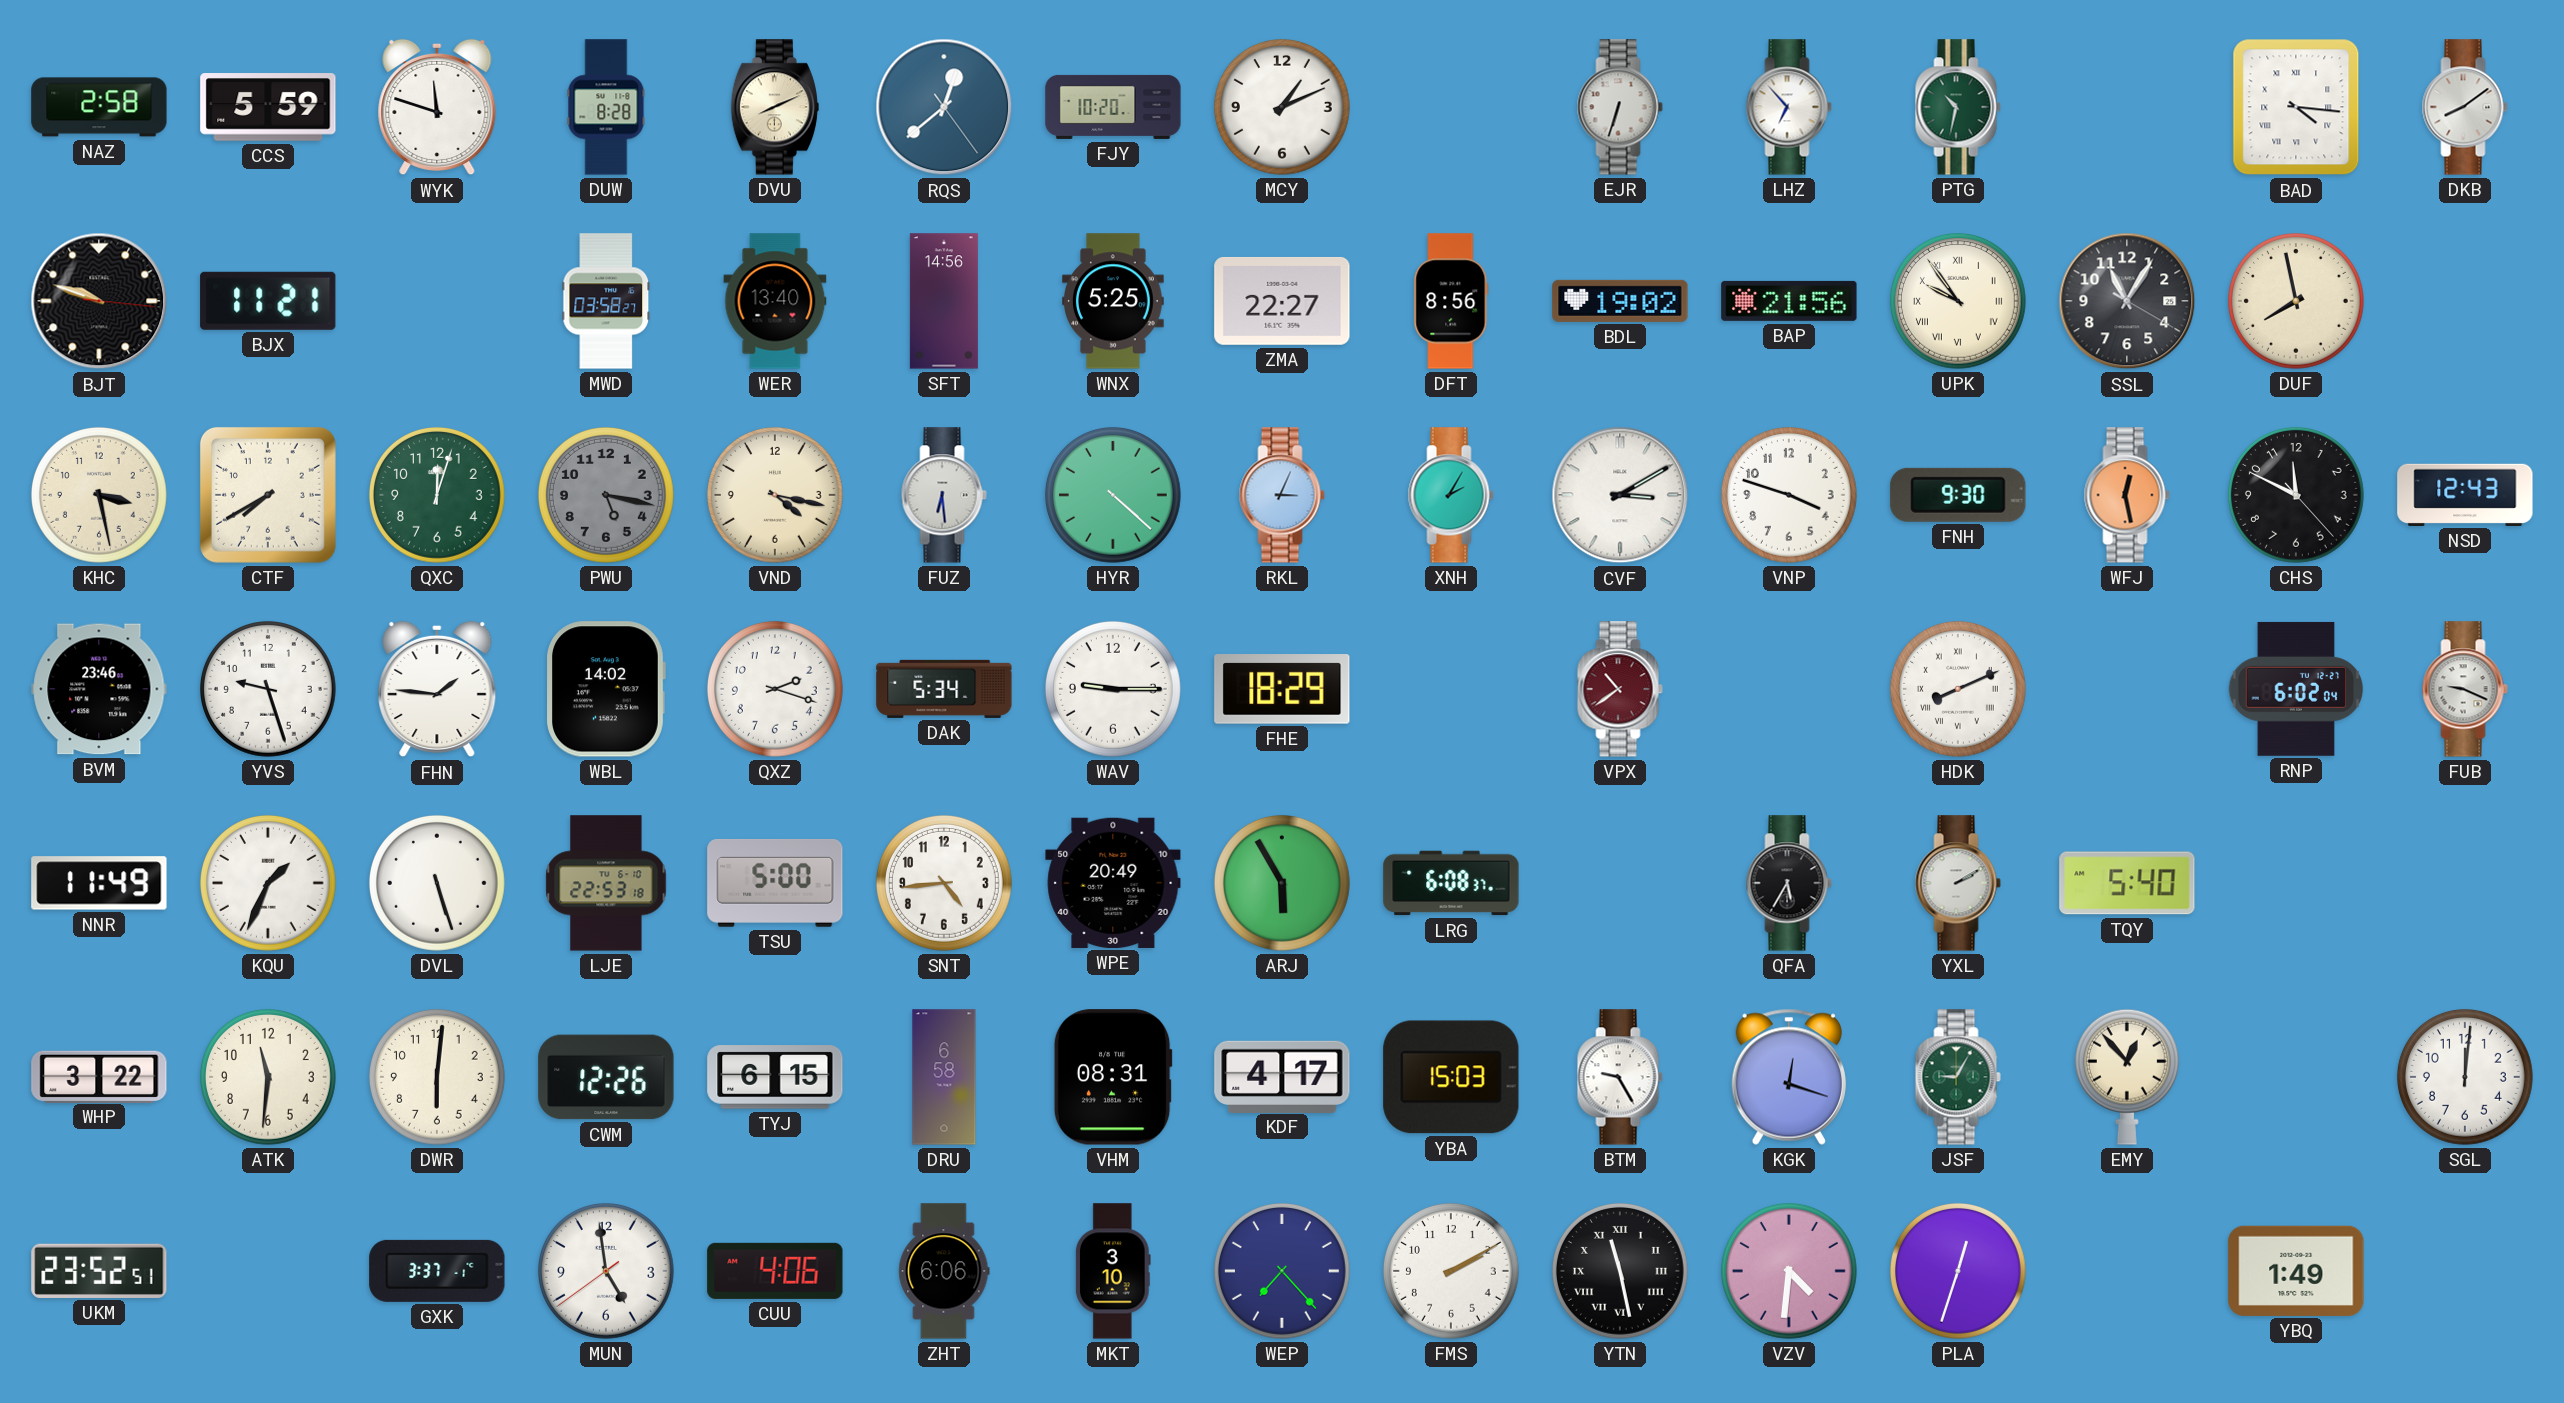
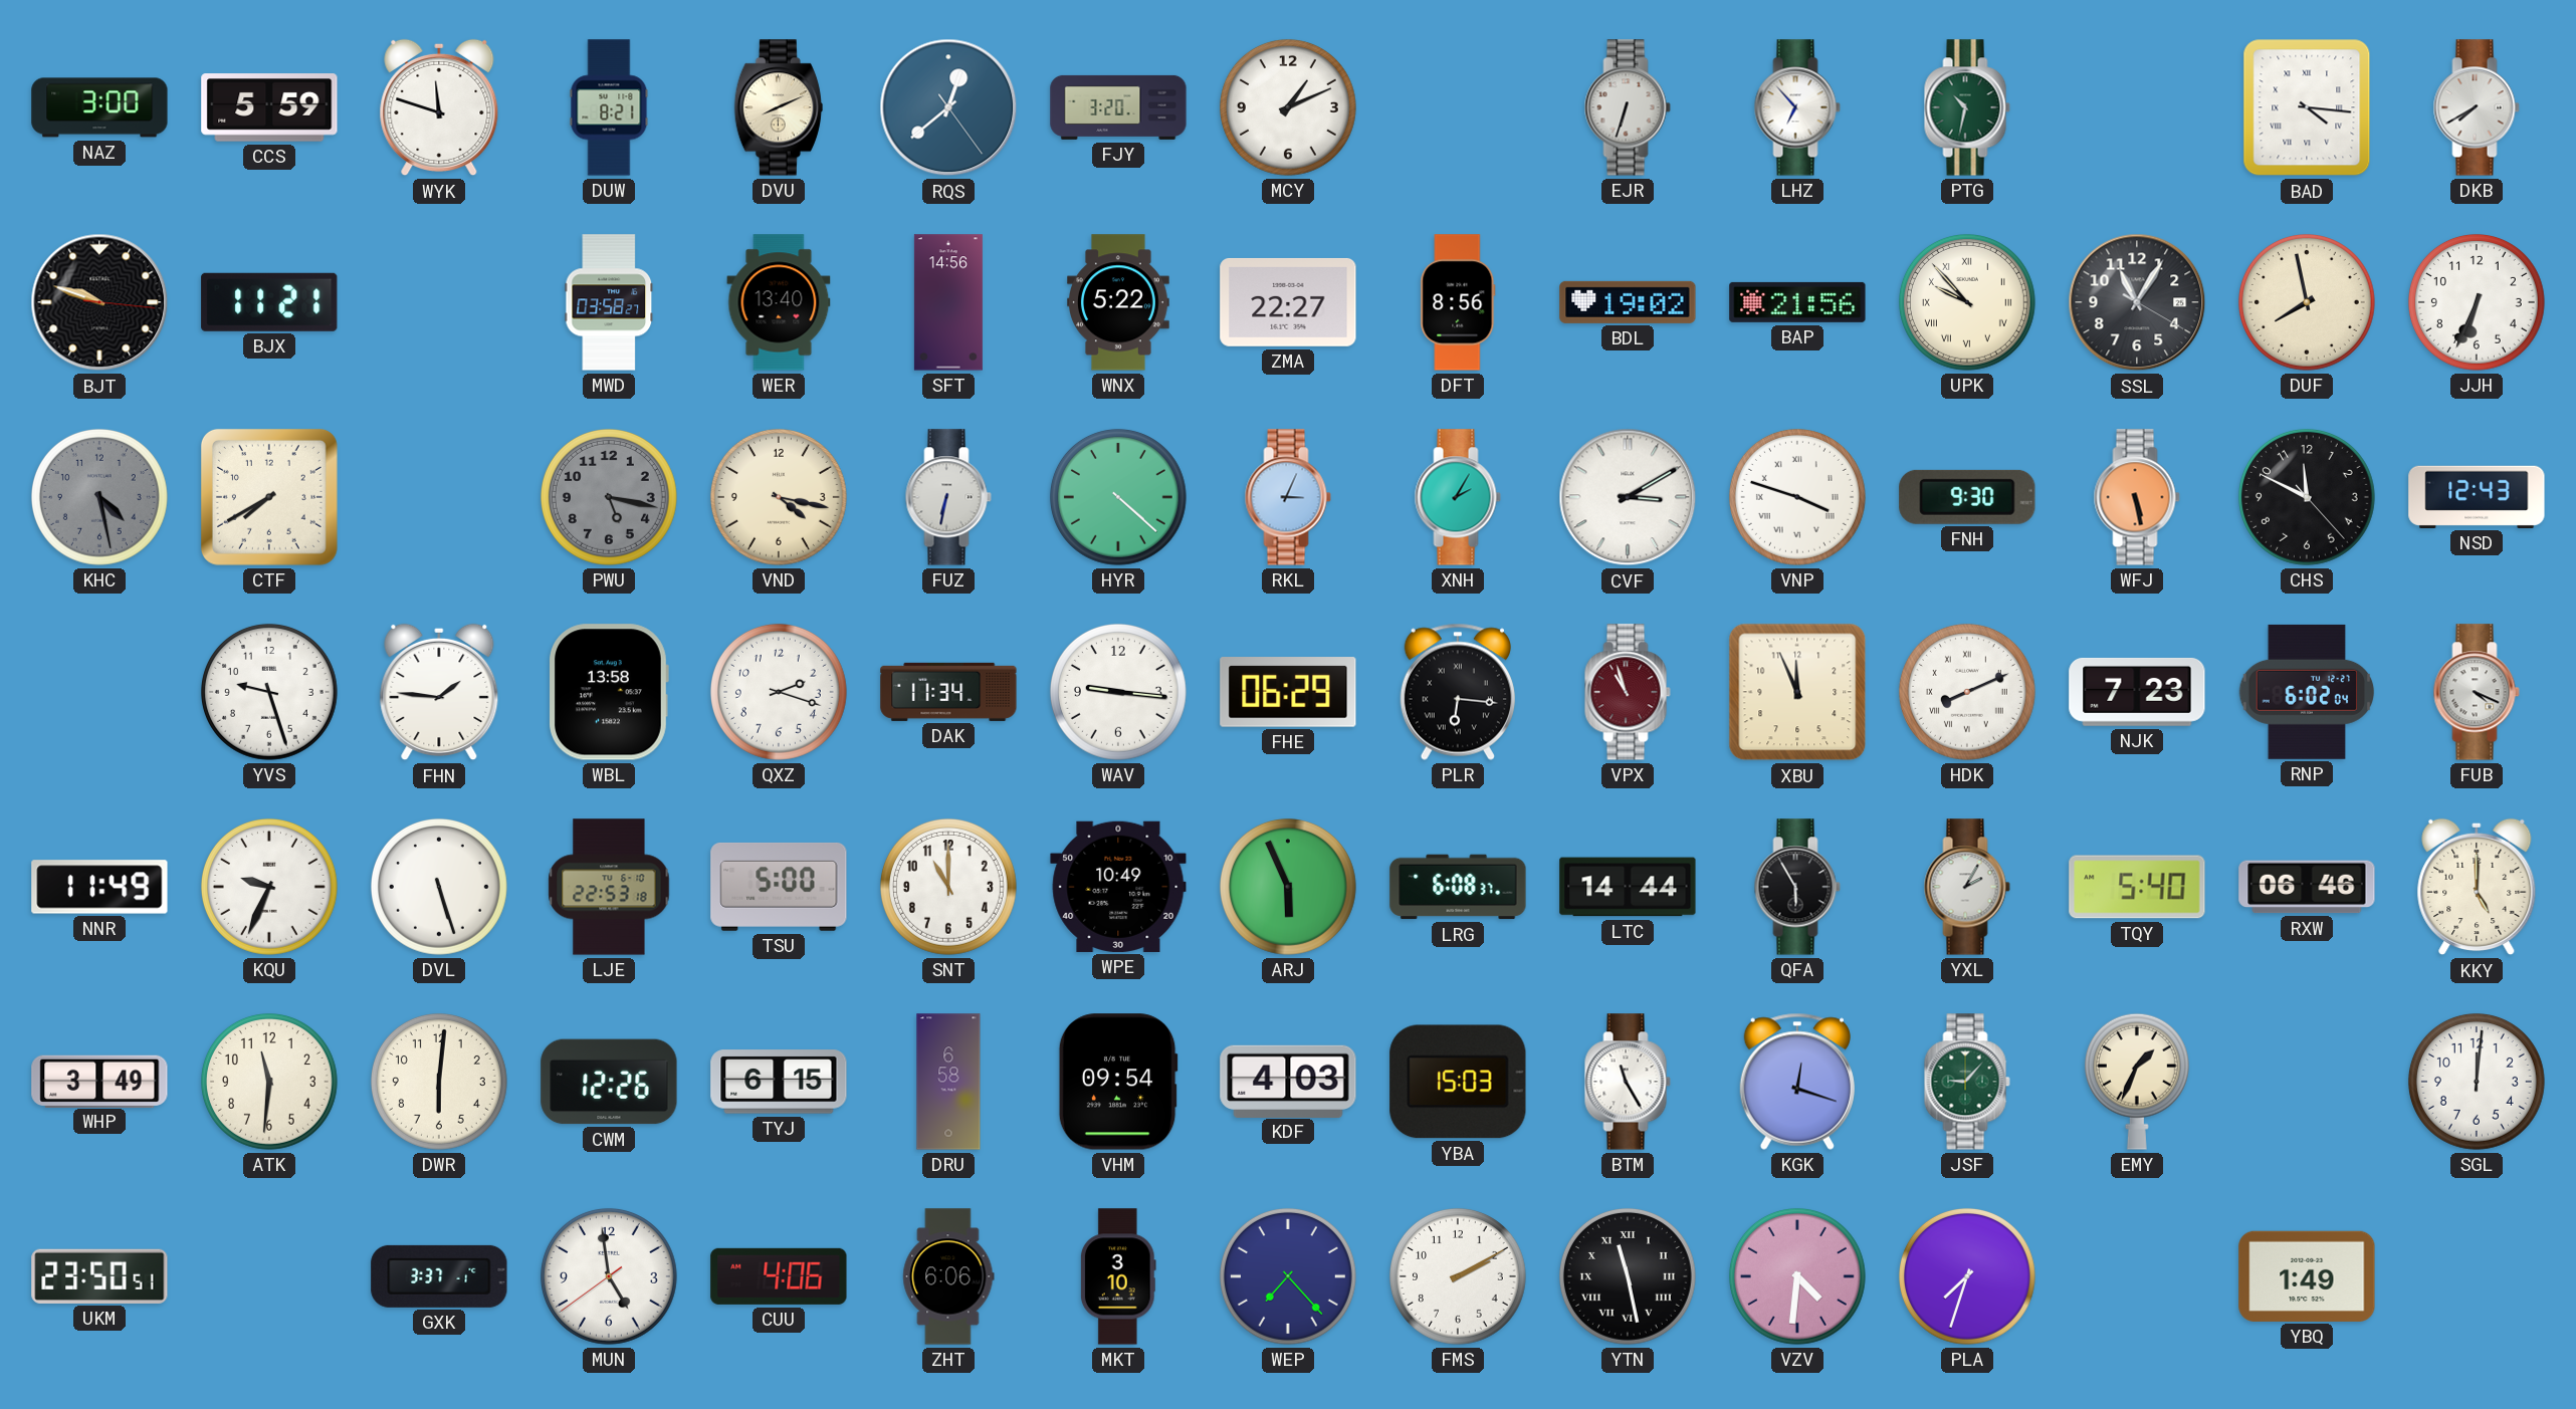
NAZ: 2:58 -> 3:00
DUW: 8:28 -> 8:21
FJY: 10:20 -> 3:20
DKB: 8:09 -> 7:40
WNX: 5:25 -> 5:22
UPK: 9:54 -> 9:53
JJH: none -> 6:34
KHC: 3:28 -> 4:28
KHC dial: cream -> grey
QXC: 12:03 -> none
FUZ: 6:29 -> 6:32
VNP numerals: Arabic -> Roman
WFJ: 12:28 -> 5:28
BVM: 23:46 -> none
WBL: 14:02 -> 13:58
DAK: 5:34 -> 11:34
WAV: 9:15 -> 9:16
FHE: 18:29 -> 06:29
PLR: none -> 6:16
VPX: 10:39 -> 10:57
XBU: none -> 11:56
NJK: none -> 7:23
FUB: 9:19 -> 4:19
KQU: 1:34 -> 9:34
SNT: 4:44 -> 11:00
WPE: 20:49 -> 10:49
ARJ: 5:55 -> 5:56
LTC: none -> 14:44
QFA: 5:35 -> 5:55
YXL: 2:10 -> 2:05
RXW: none -> 06:46
KKY: none -> 5:00
WHP: 3:22 -> 3:49
VHM: 08:31 -> 09:54
KDF: 4:17 -> 4:03
BTM: 9:25 -> 11:25
JSF: 9:05 -> 9:07
EMY: 12:53 -> 1:34
UKM: 23:52 -> 23:50
PLA: 12:33 -> 7:33
